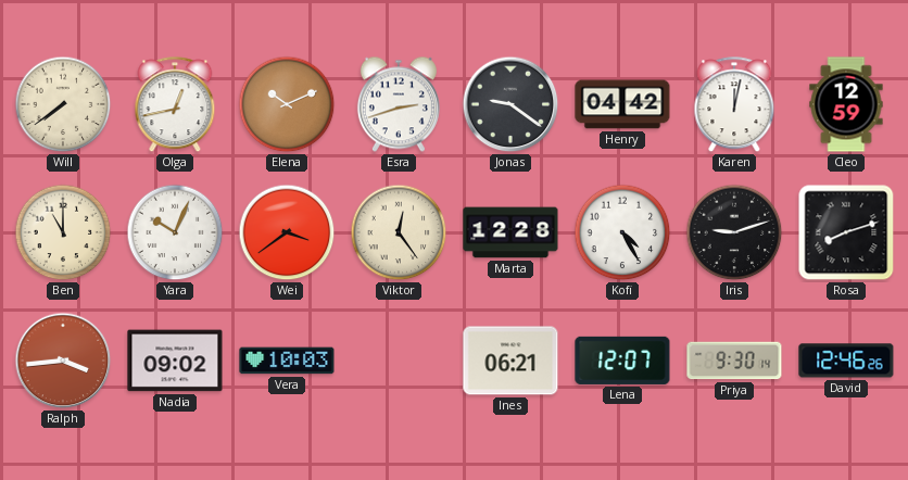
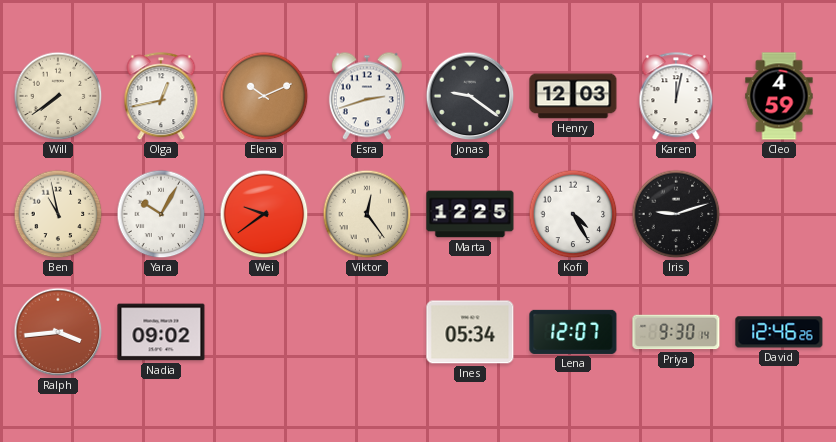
Henry: 04:42 -> 12:03
Cleo: 12:59 -> 4:59
Ben: 11:00 -> 10:58
Yara: 10:04 -> 10:05
Wei: 3:39 -> 9:39
Marta: 12:28 -> 12:25
Rosa: 8:12 -> none
Vera: 10:03 -> none
Ines: 06:21 -> 05:34
